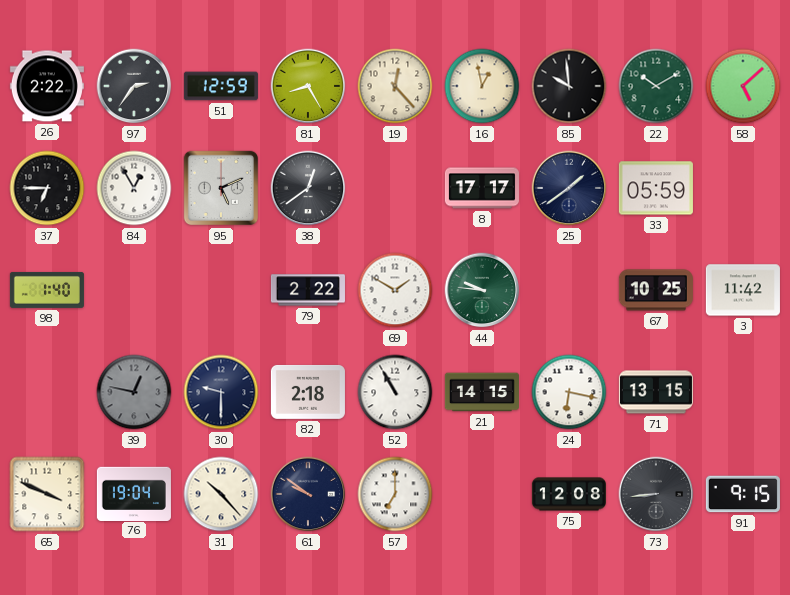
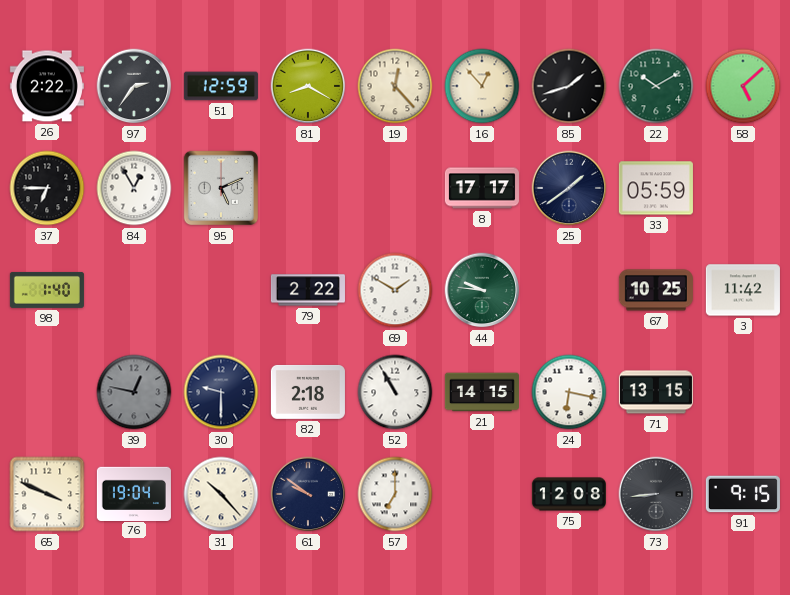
81: 8:25 -> 8:20
16: 12:58 -> 12:53
85: 9:59 -> 1:42
38: 12:39 -> none
